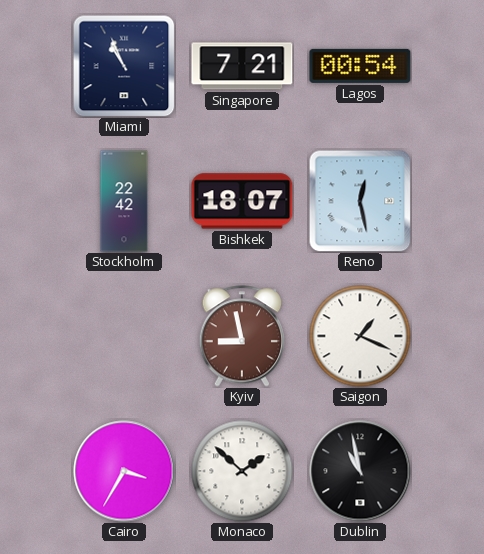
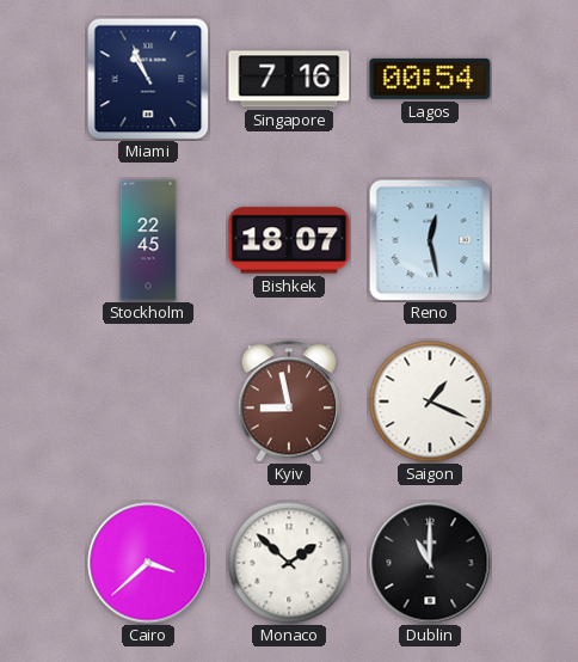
Singapore: 7:21 -> 7:16
Stockholm: 22:42 -> 22:45
Cairo: 3:35 -> 3:38
Dublin: 10:58 -> 11:00
